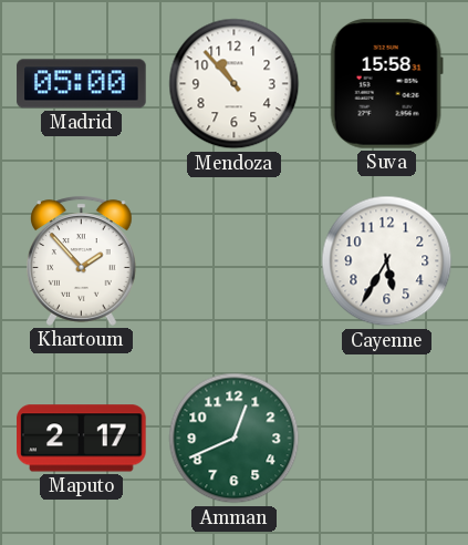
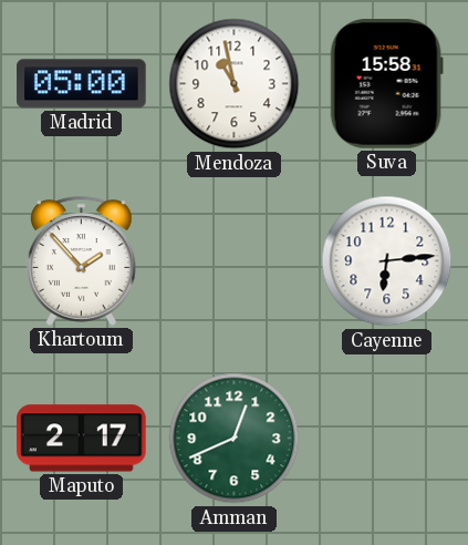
Mendoza: 10:53 -> 10:58
Cayenne: 5:35 -> 6:14
